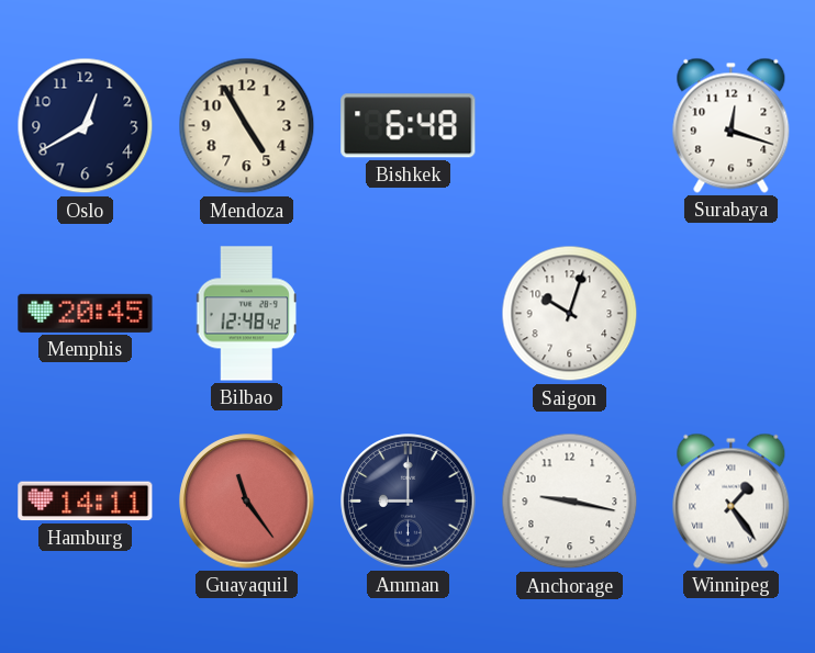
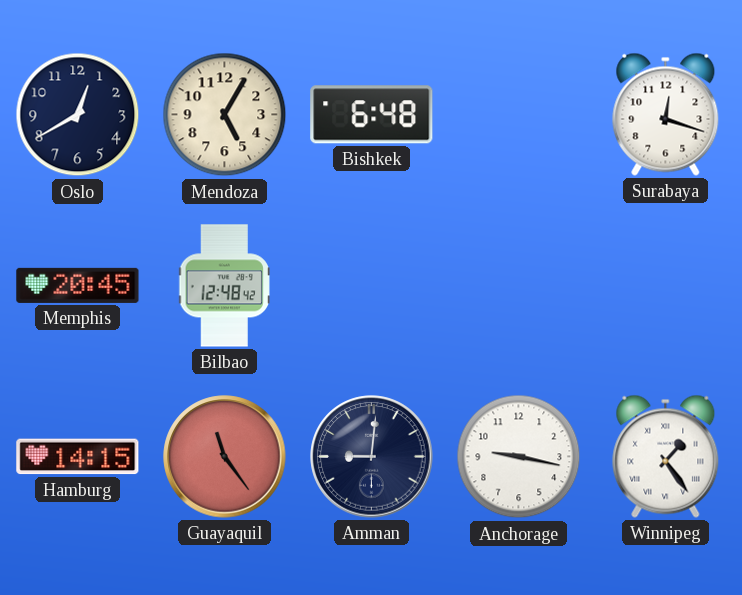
Mendoza: 4:55 -> 5:05
Saigon: 10:03 -> none
Hamburg: 14:11 -> 14:15
Amman: 9:00 -> 9:01
